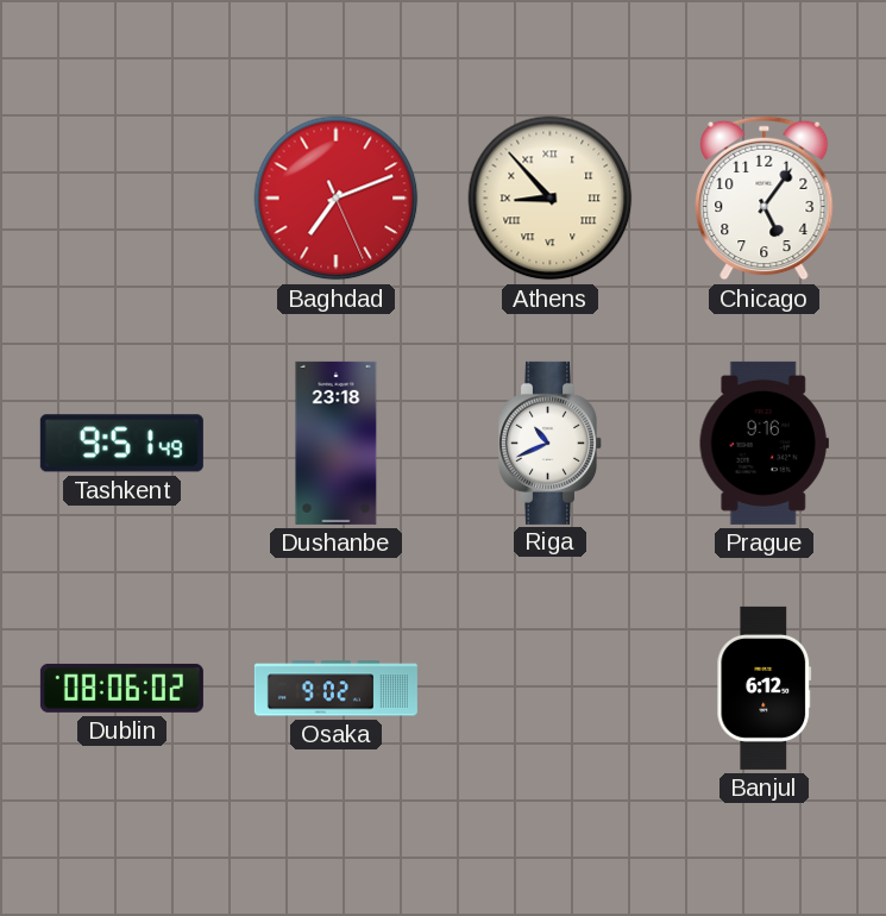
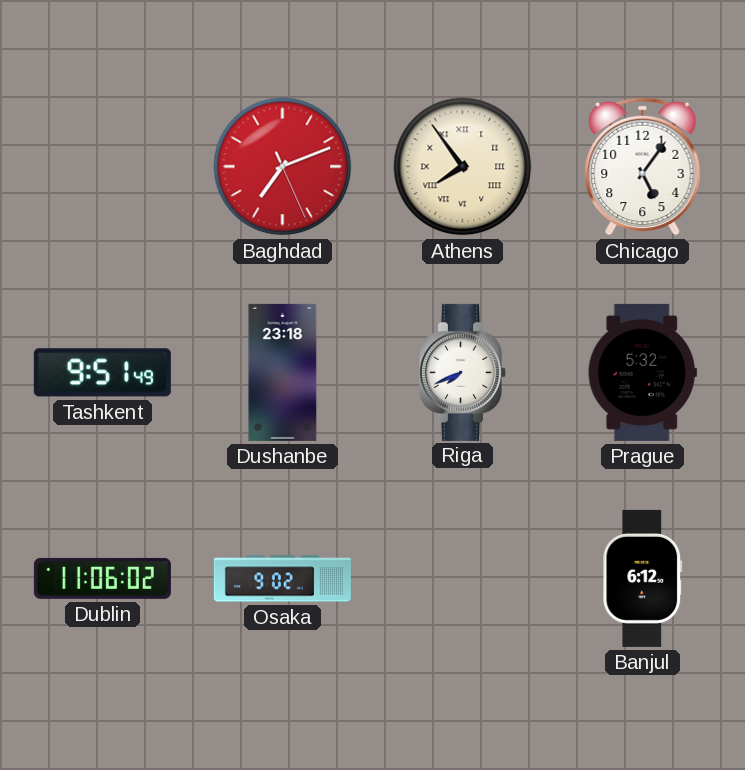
Athens: 8:53 -> 7:54
Riga: 10:41 -> 7:41
Prague: 9:16 -> 5:32
Dublin: 08:06 -> 11:06
